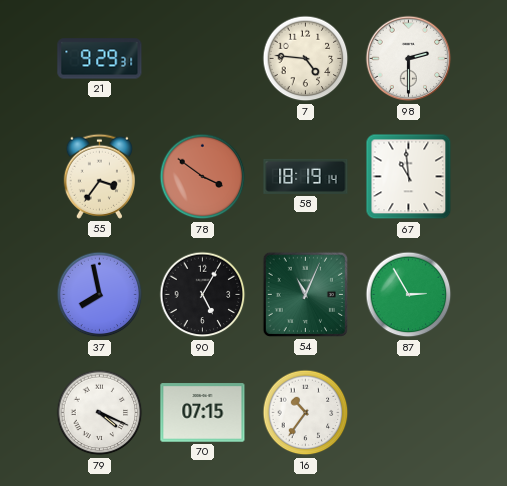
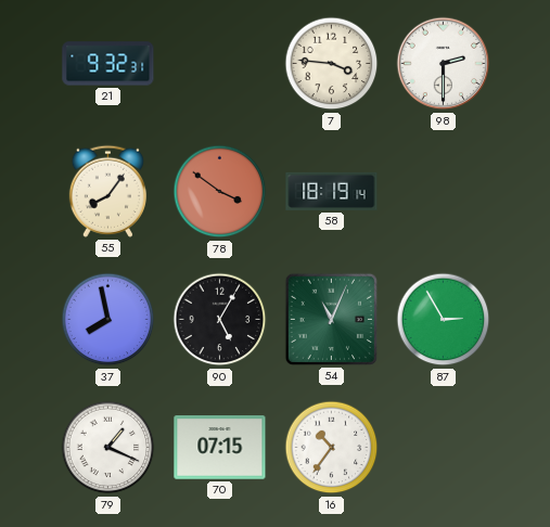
21: 9:29 -> 9:32
7: 4:46 -> 3:46
55: 3:36 -> 8:06
67: 10:59 -> none
79: 4:19 -> 1:19
